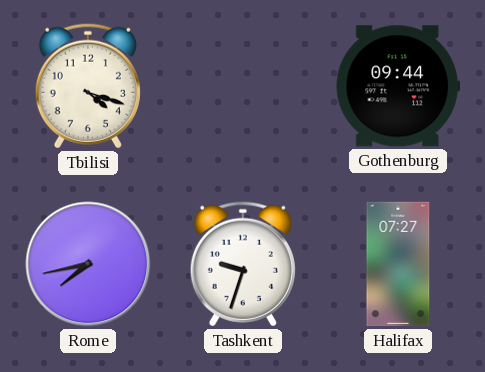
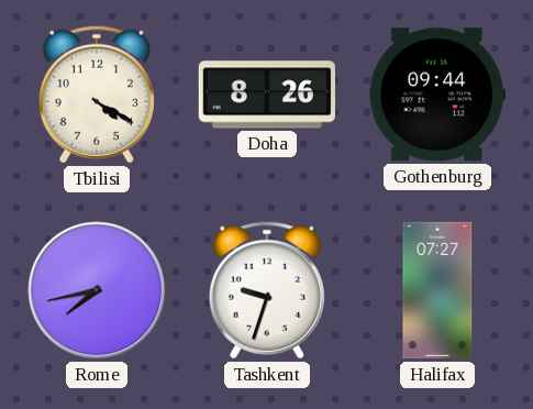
Tbilisi: 4:18 -> 4:20
Doha: none -> 8:26
